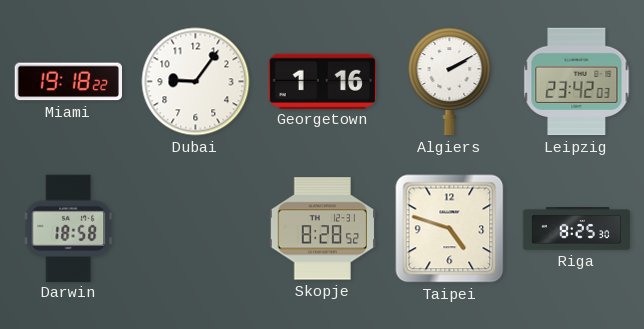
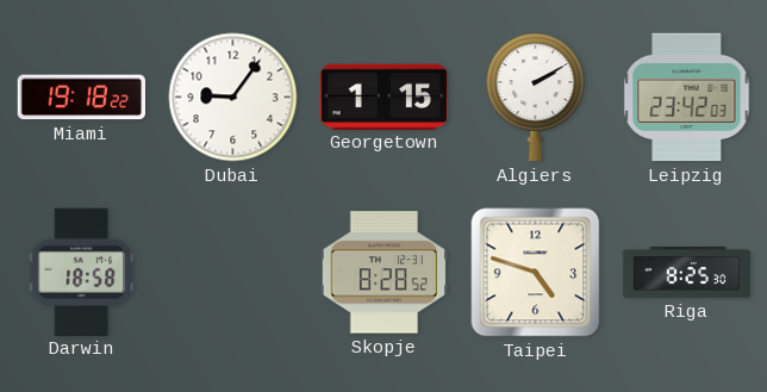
Georgetown: 1:16 -> 1:15
